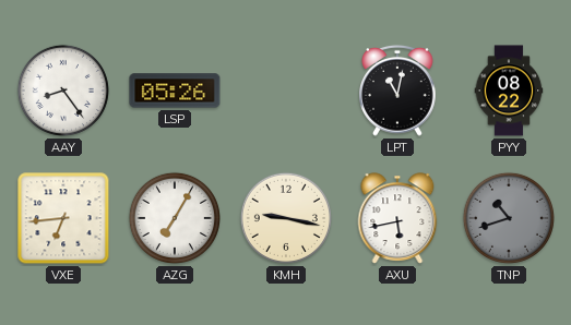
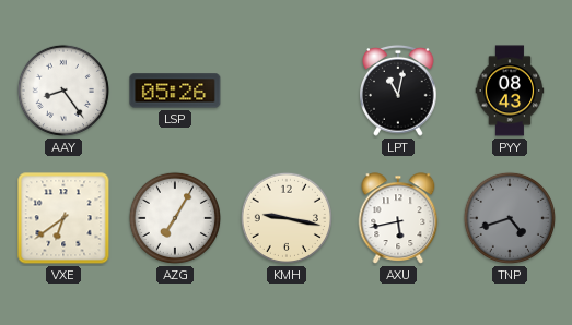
PYY: 08:22 -> 08:43
VXE: 6:44 -> 6:39
TNP: 10:42 -> 4:42
